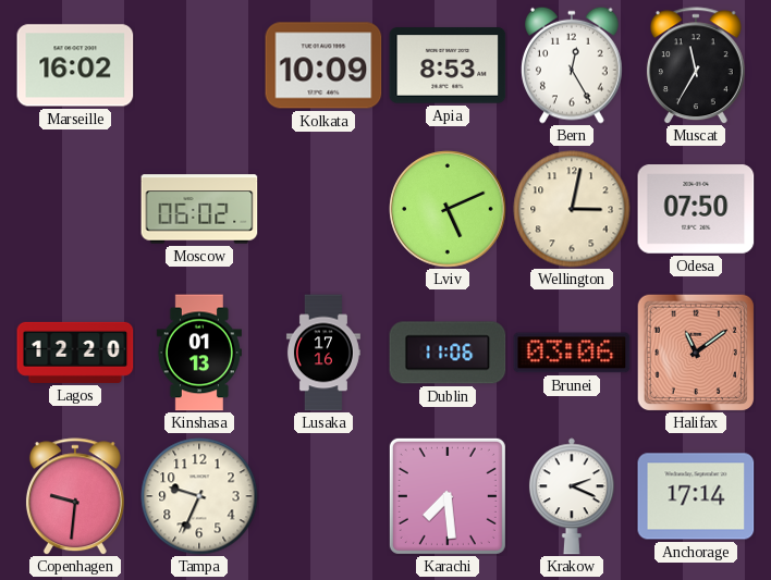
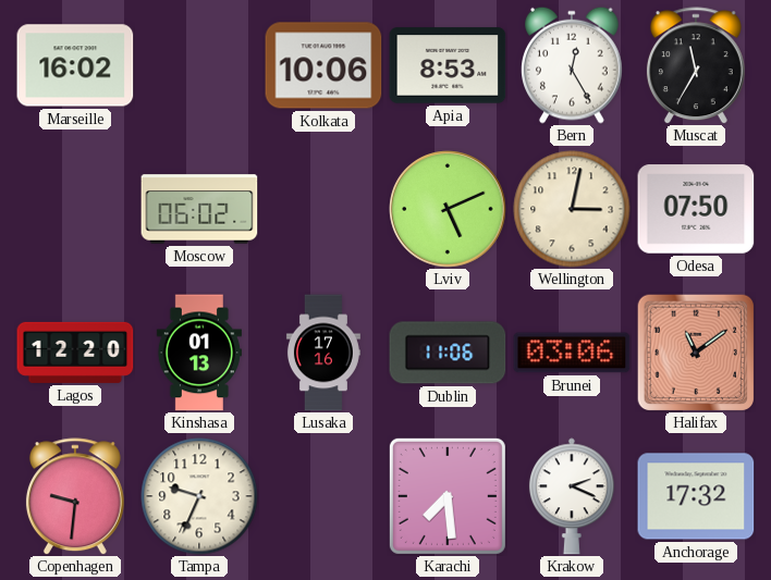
Kolkata: 10:09 -> 10:06
Anchorage: 17:14 -> 17:32
